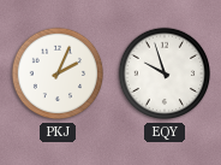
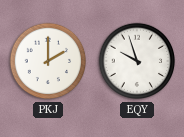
PKJ: 2:04 -> 2:00
